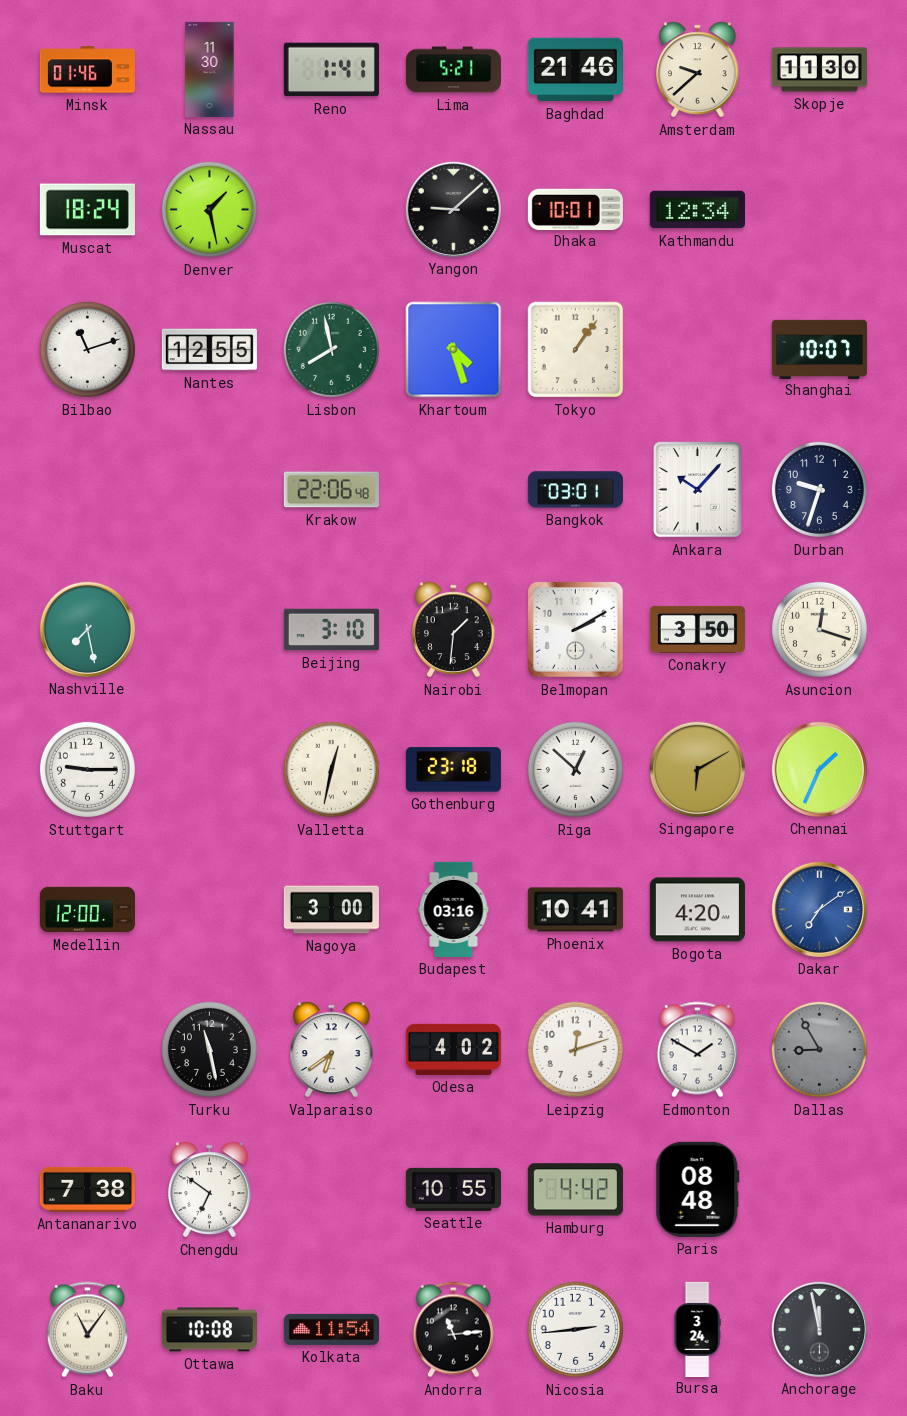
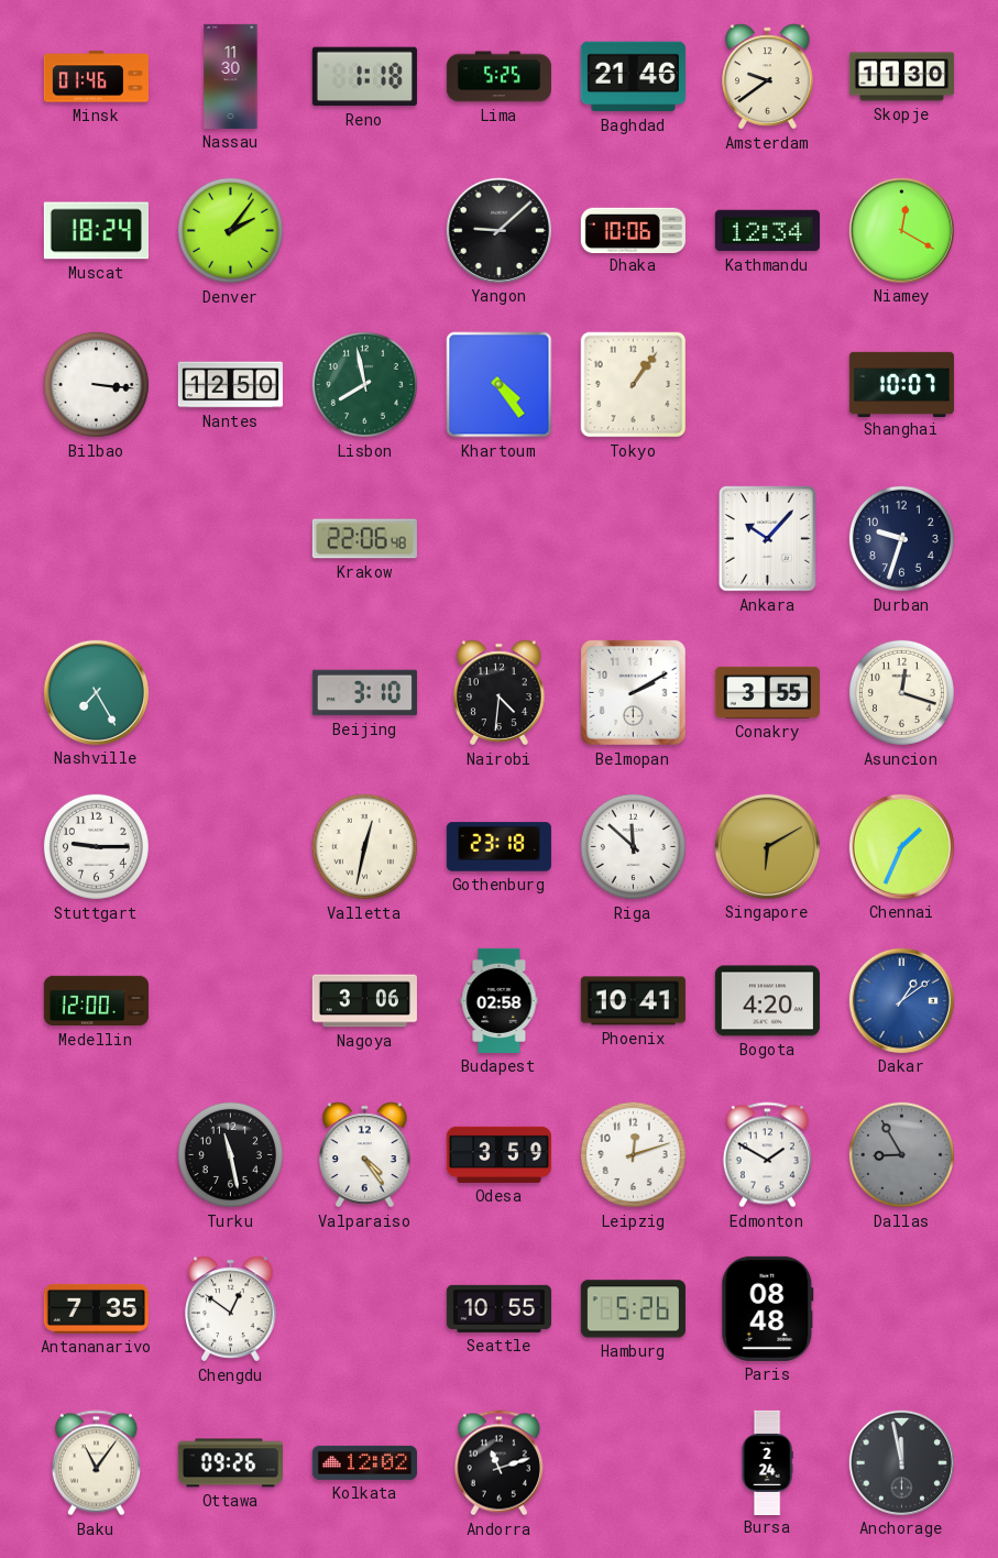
Reno: 1:41 -> 1:18
Lima: 5:21 -> 5:25
Amsterdam: 9:38 -> 9:39
Denver: 1:28 -> 2:06
Dhaka: 10:01 -> 10:06
Niamey: none -> 12:20
Bilbao: 11:12 -> 3:16
Nantes: 12:55 -> 12:50
Khartoum: 4:27 -> 4:24
Bangkok: 03:01 -> none
Nashville: 7:28 -> 7:25
Nairobi: 1:31 -> 4:31
Conakry: 3:50 -> 3:55
Riga: 12:52 -> 11:52
Nagoya: 3:00 -> 3:06
Budapest: 03:16 -> 02:58
Dakar: 7:09 -> 1:09
Valparaiso: 6:39 -> 4:24
Odesa: 4:02 -> 3:59
Antananarivo: 7:38 -> 7:35
Chengdu: 6:51 -> 12:51
Hamburg: 4:42 -> 5:26
Ottawa: 10:08 -> 09:26
Kolkata: 11:54 -> 12:02
Andorra: 11:14 -> 11:12
Nicosia: 2:44 -> none
Bursa: 3:24 -> 2:24
